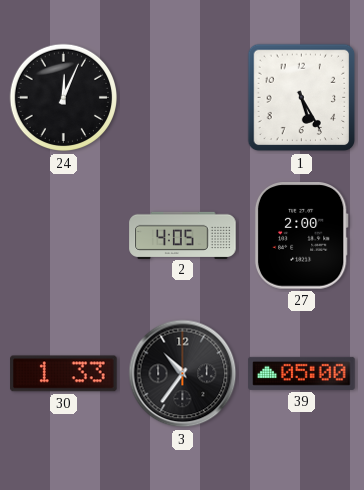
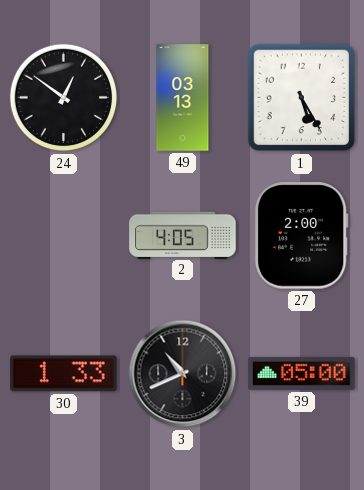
24: 12:04 -> 12:51
49: none -> 03:13
3: 10:36 -> 10:41
